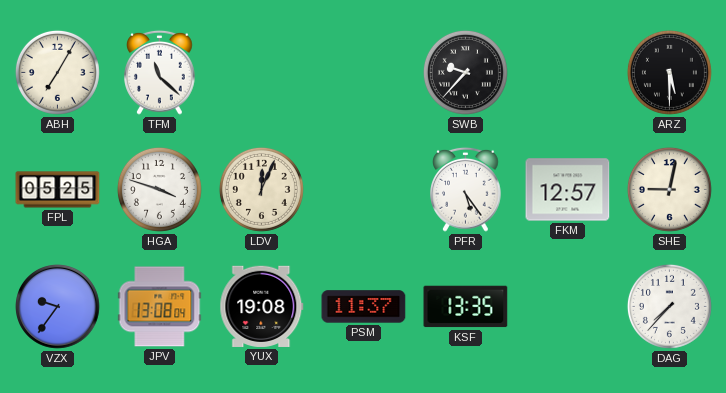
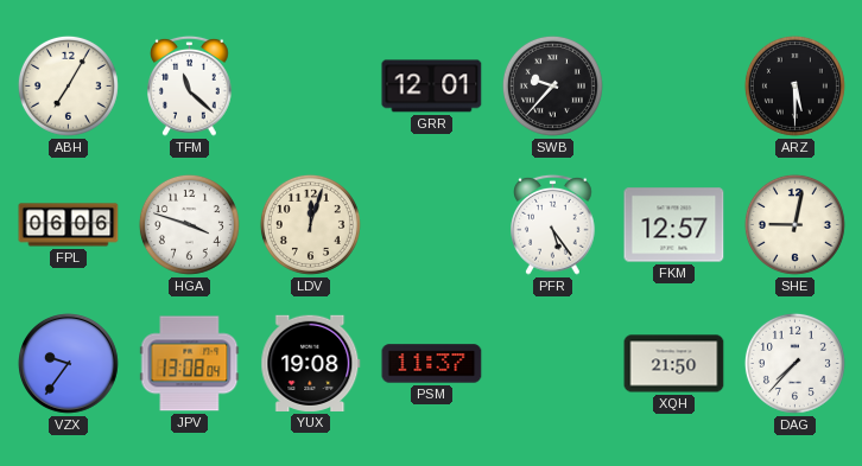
GRR: none -> 12:01
FPL: 05:25 -> 06:06
LDV: 12:04 -> 12:03
KSF: 13:35 -> none
XQH: none -> 21:50
